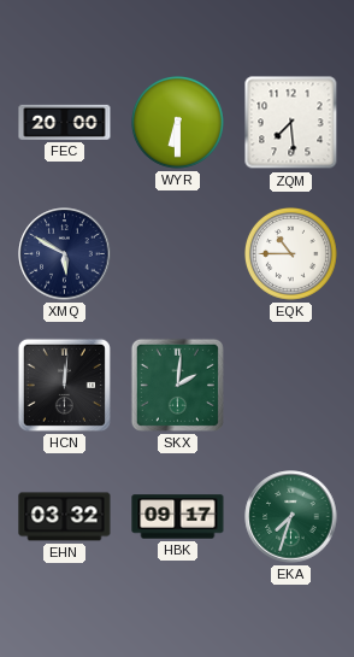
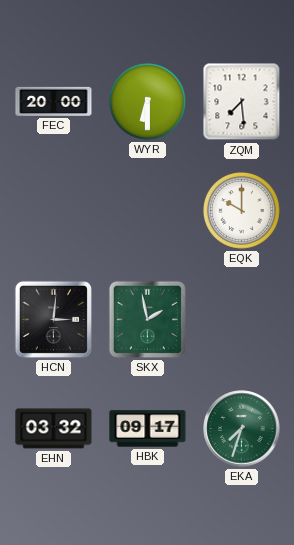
XMQ: 5:50 -> none
EQK: 10:45 -> 10:00
HCN: 12:01 -> 3:01
SKX: 2:01 -> 1:58
